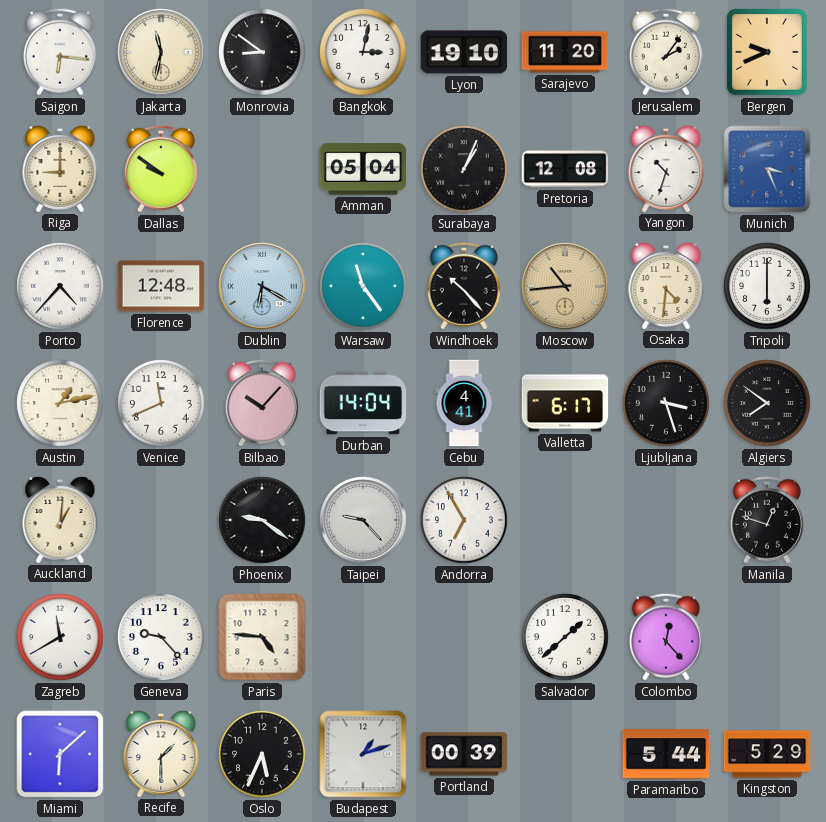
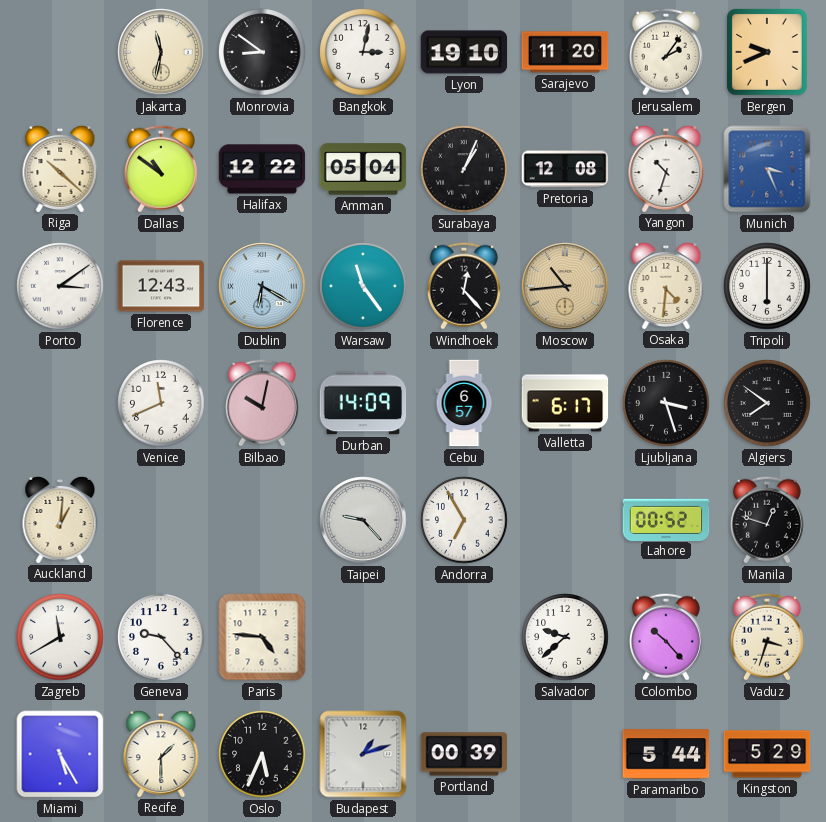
Saigon: 6:16 -> none
Riga: 9:00 -> 10:22
Dallas: 9:51 -> 10:51
Halifax: none -> 12:22
Porto: 4:37 -> 3:09
Florence: 12:48 -> 12:43
Windhoek: 10:23 -> 12:23
Austin: 1:13 -> none
Bilbao: 10:07 -> 10:02
Durban: 14:04 -> 14:09
Cebu: 4:41 -> 6:57
Phoenix: 9:21 -> none
Lahore: none -> 00:52
Salvador: 1:38 -> 9:38
Colombo: 12:23 -> 10:23
Vaduz: none -> 3:33
Miami: 6:08 -> 5:25
